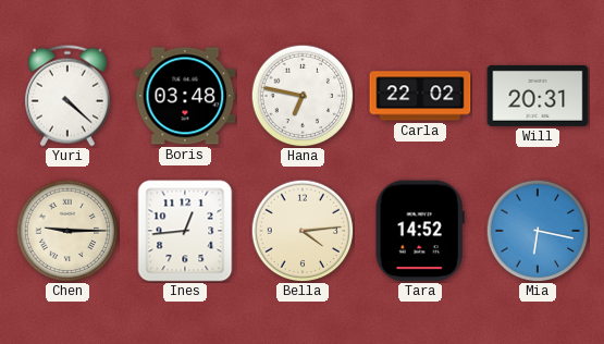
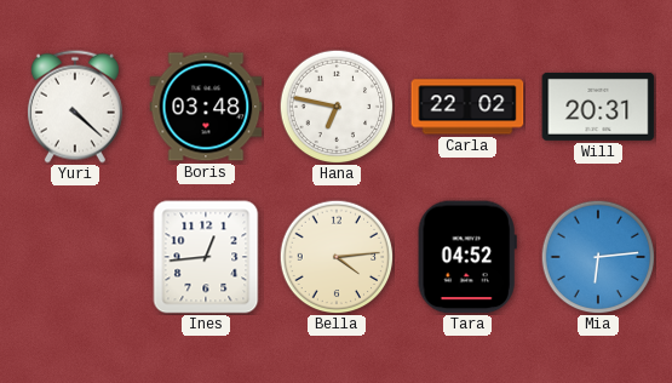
Chen: 9:15 -> none
Tara: 14:52 -> 04:52
Mia: 6:17 -> 6:14
